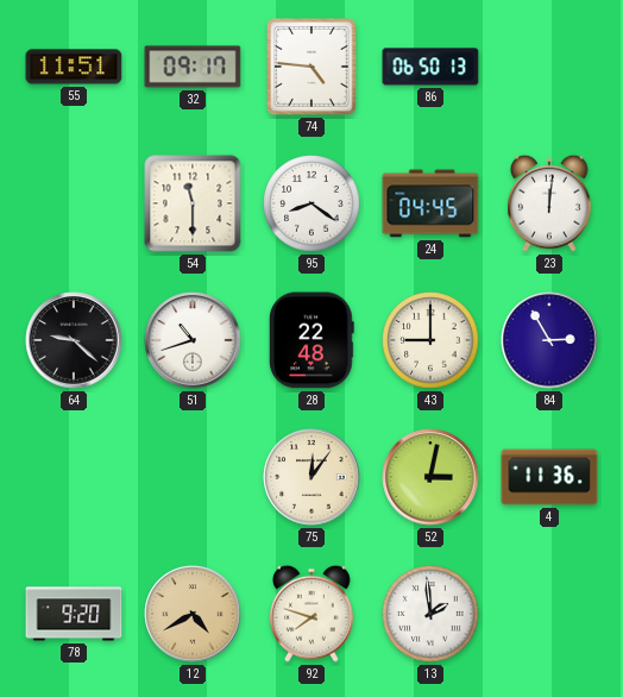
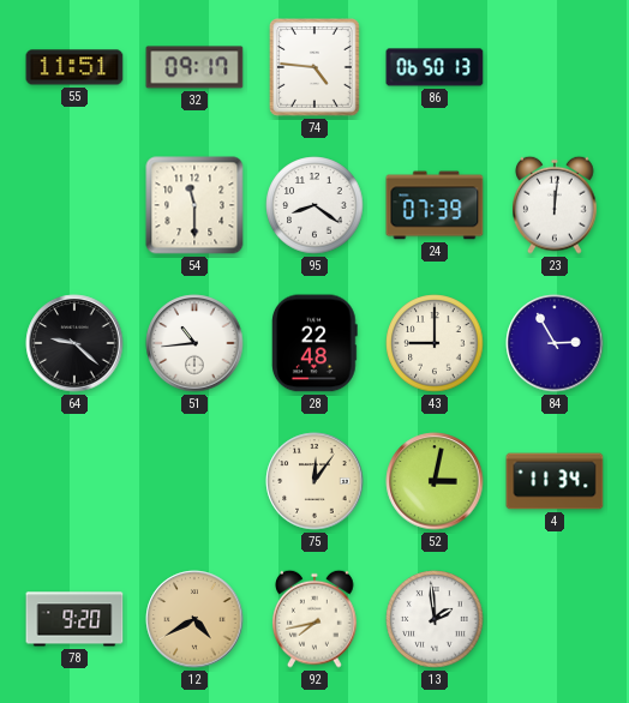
24: 04:45 -> 07:39
51: 10:42 -> 10:44
4: 11:36 -> 11:34
92: 7:48 -> 7:43
